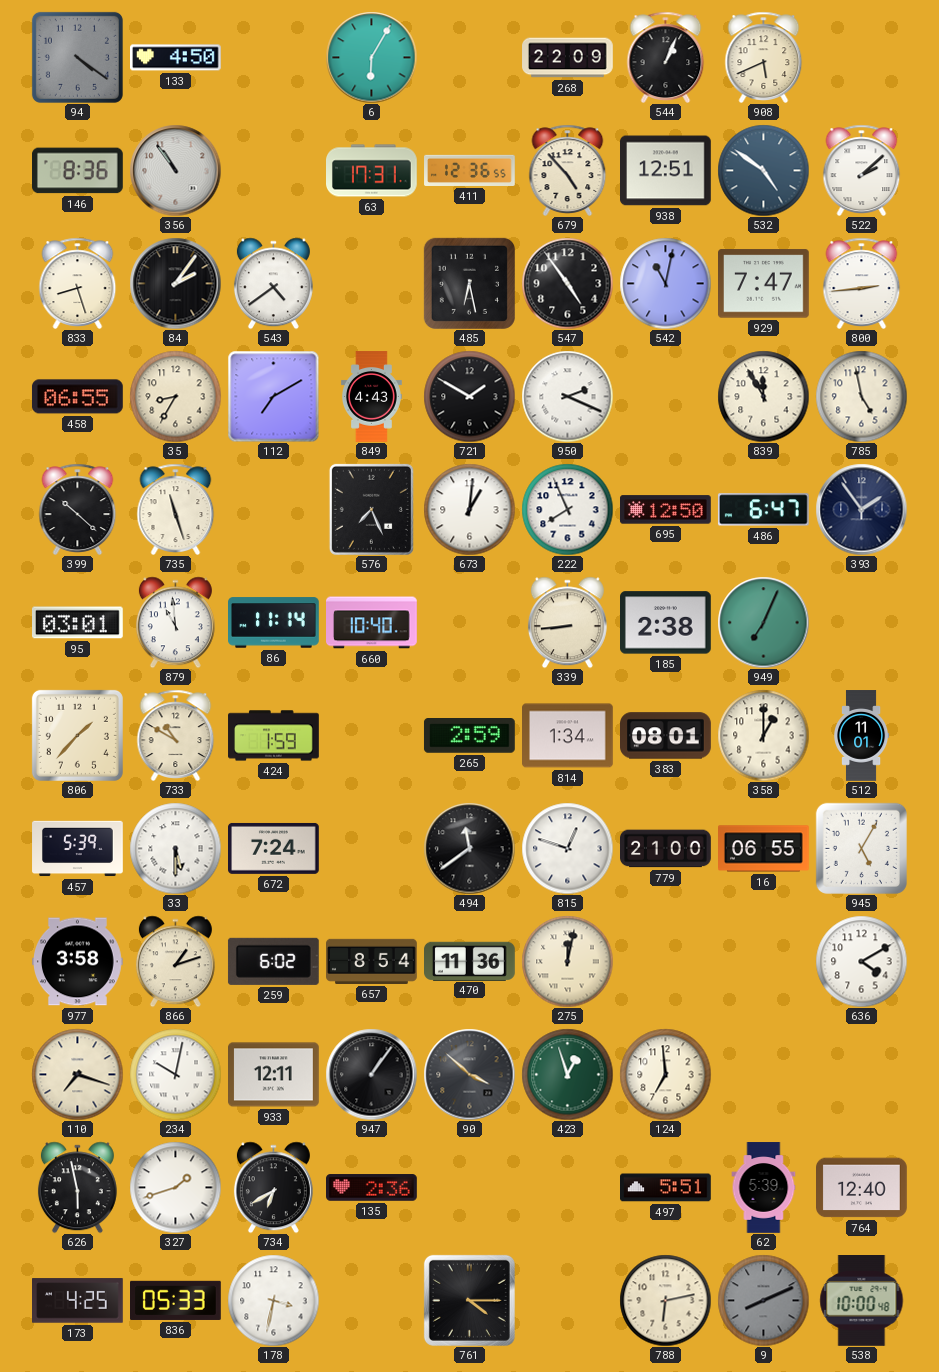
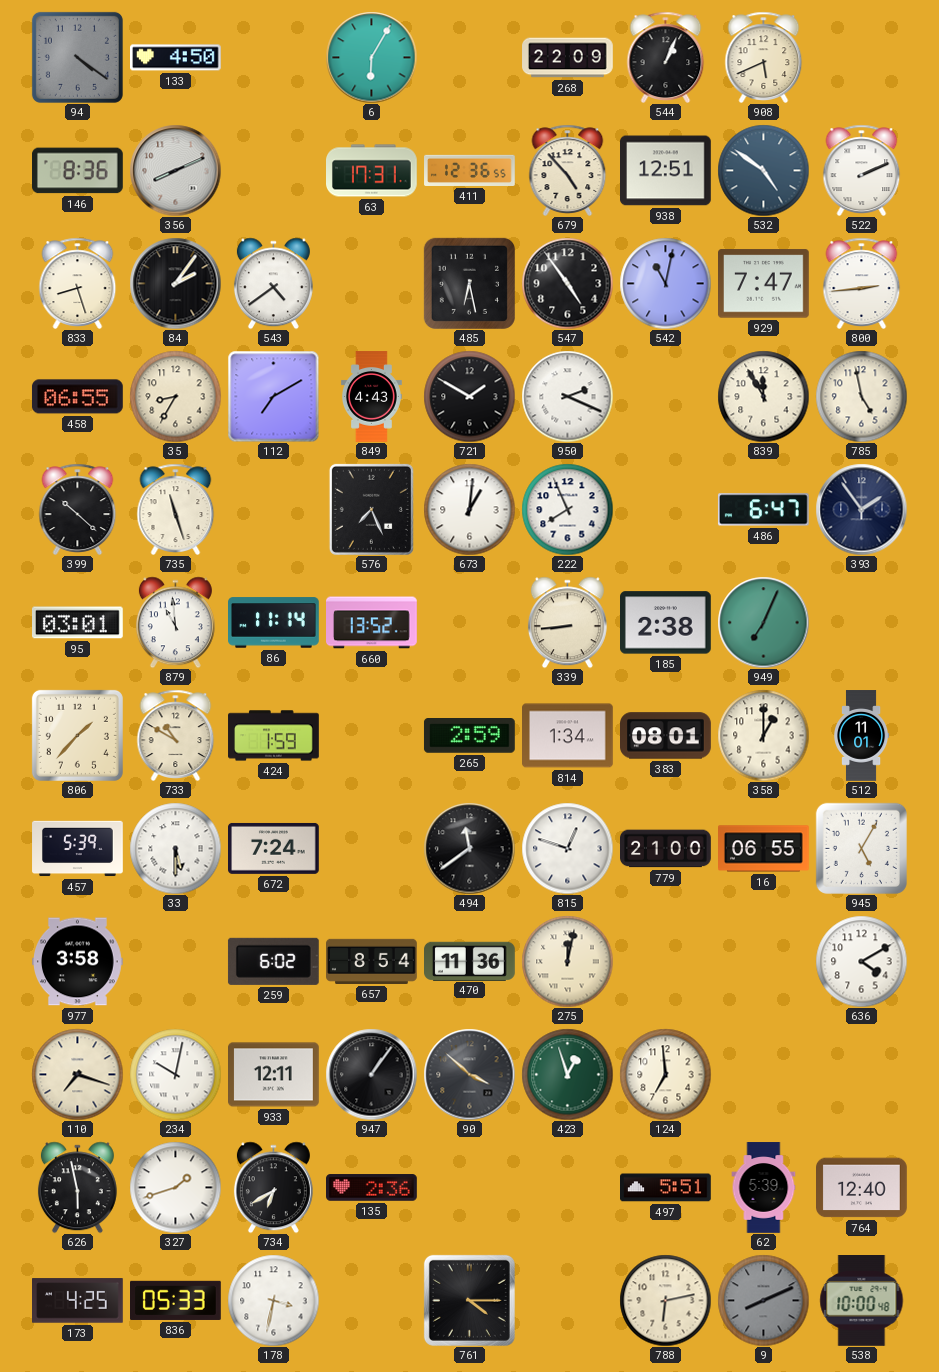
356: 10:54 -> 8:11
522: 2:08 -> 2:11
695: 12:50 -> none
660: 10:40 -> 13:52
866: 1:12 -> none
